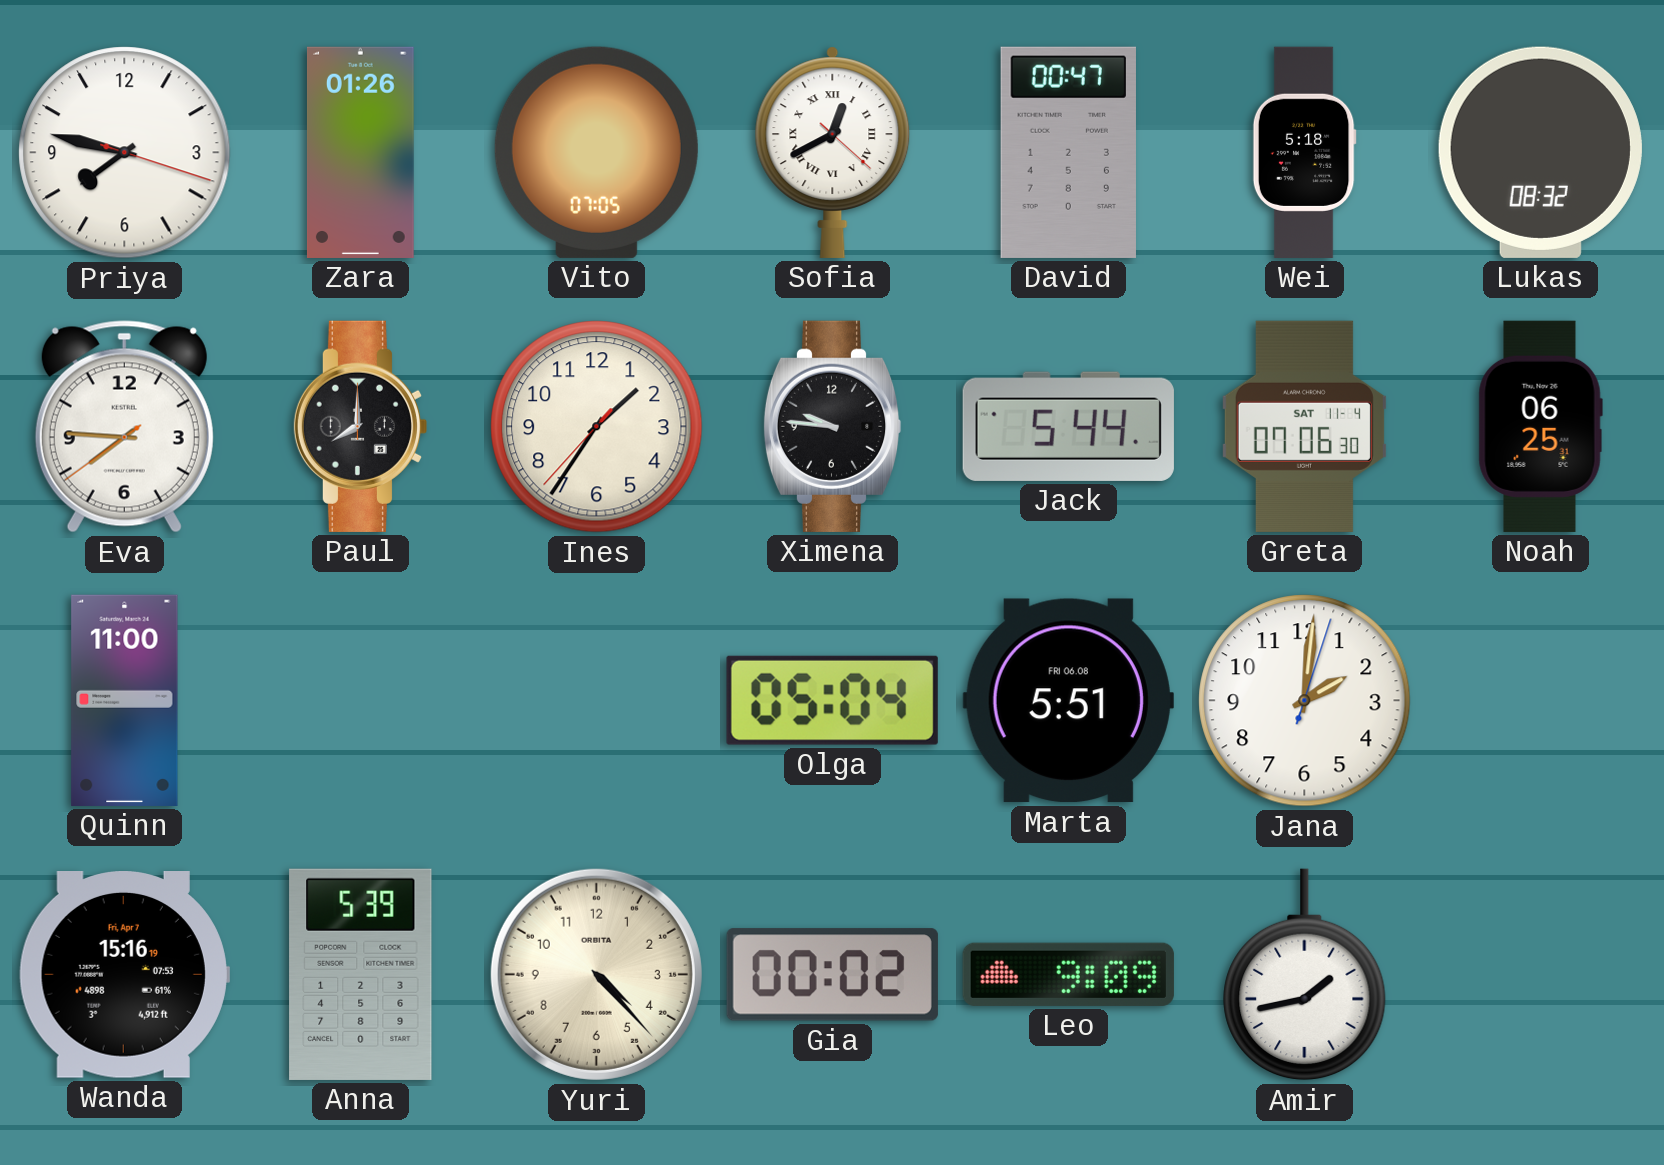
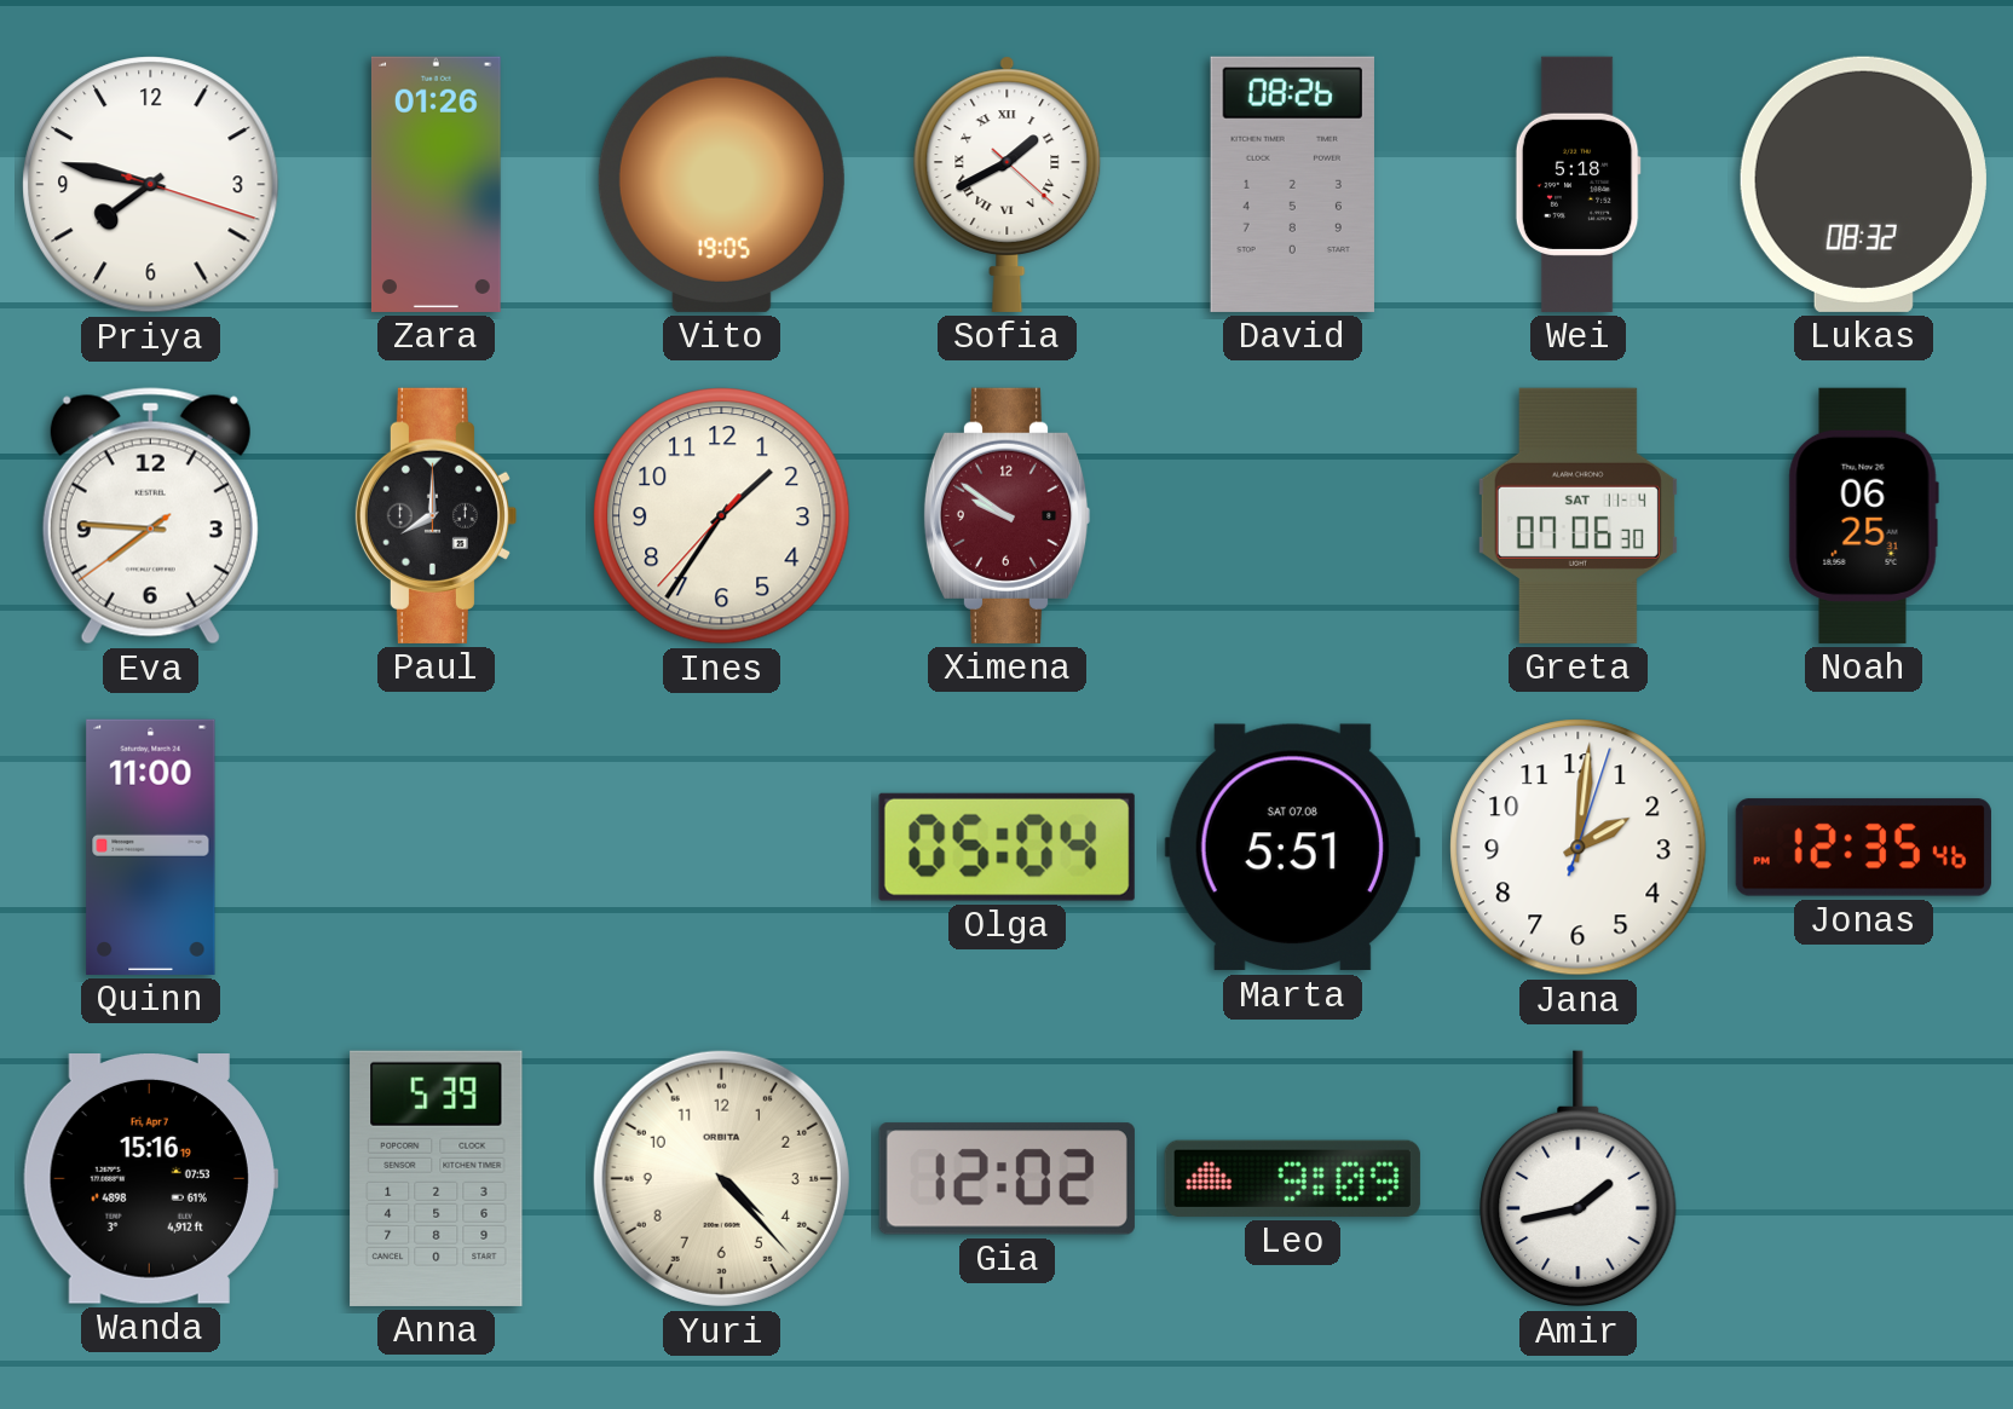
Vito: 07:05 -> 19:05
Sofia: 12:40 -> 1:40
David: 00:47 -> 08:26
Ximena: 9:46 -> 9:51
Ximena dial: black -> burgundy
Jack: 5:44 -> none
Marta date: FRI 06.08 -> SAT 07.08
Jonas: none -> 12:35
Gia: 00:02 -> 12:02
